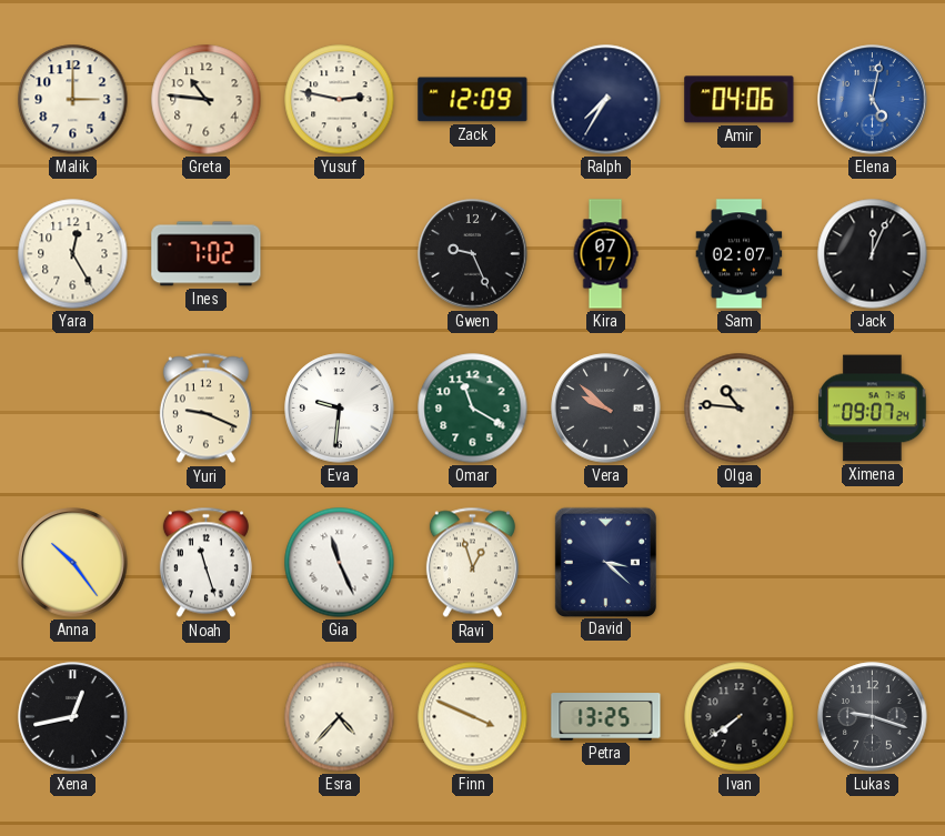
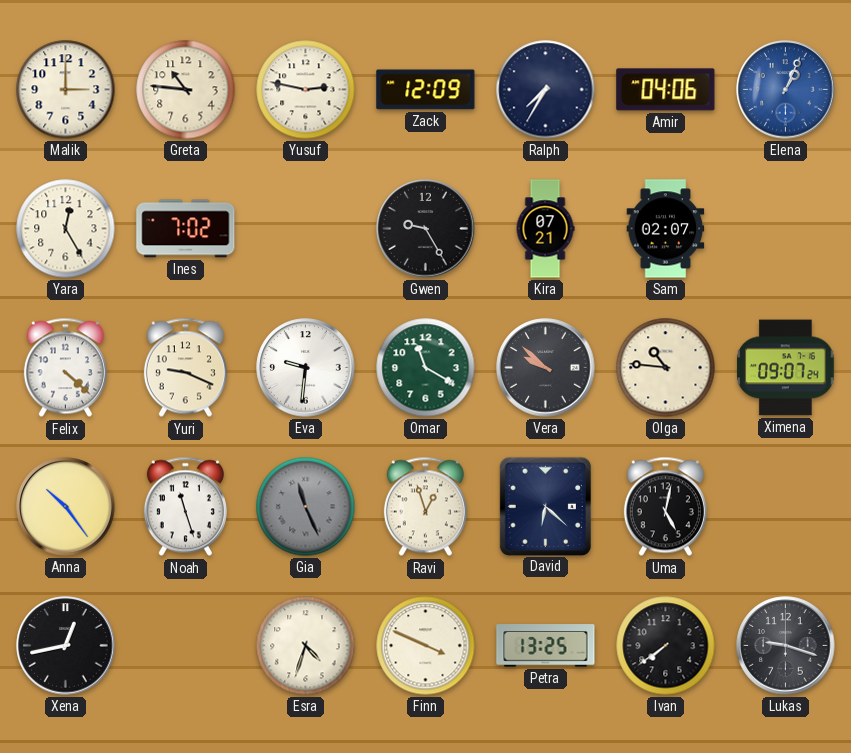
Elena: 5:02 -> 1:04
Gwen: 9:26 -> 9:25
Kira: 07:17 -> 07:21
Jack: 12:04 -> none
Felix: none -> 4:22
Gia dial: white -> grey
David: 3:22 -> 6:22
Uma: none -> 5:02
Esra: 4:37 -> 4:33
